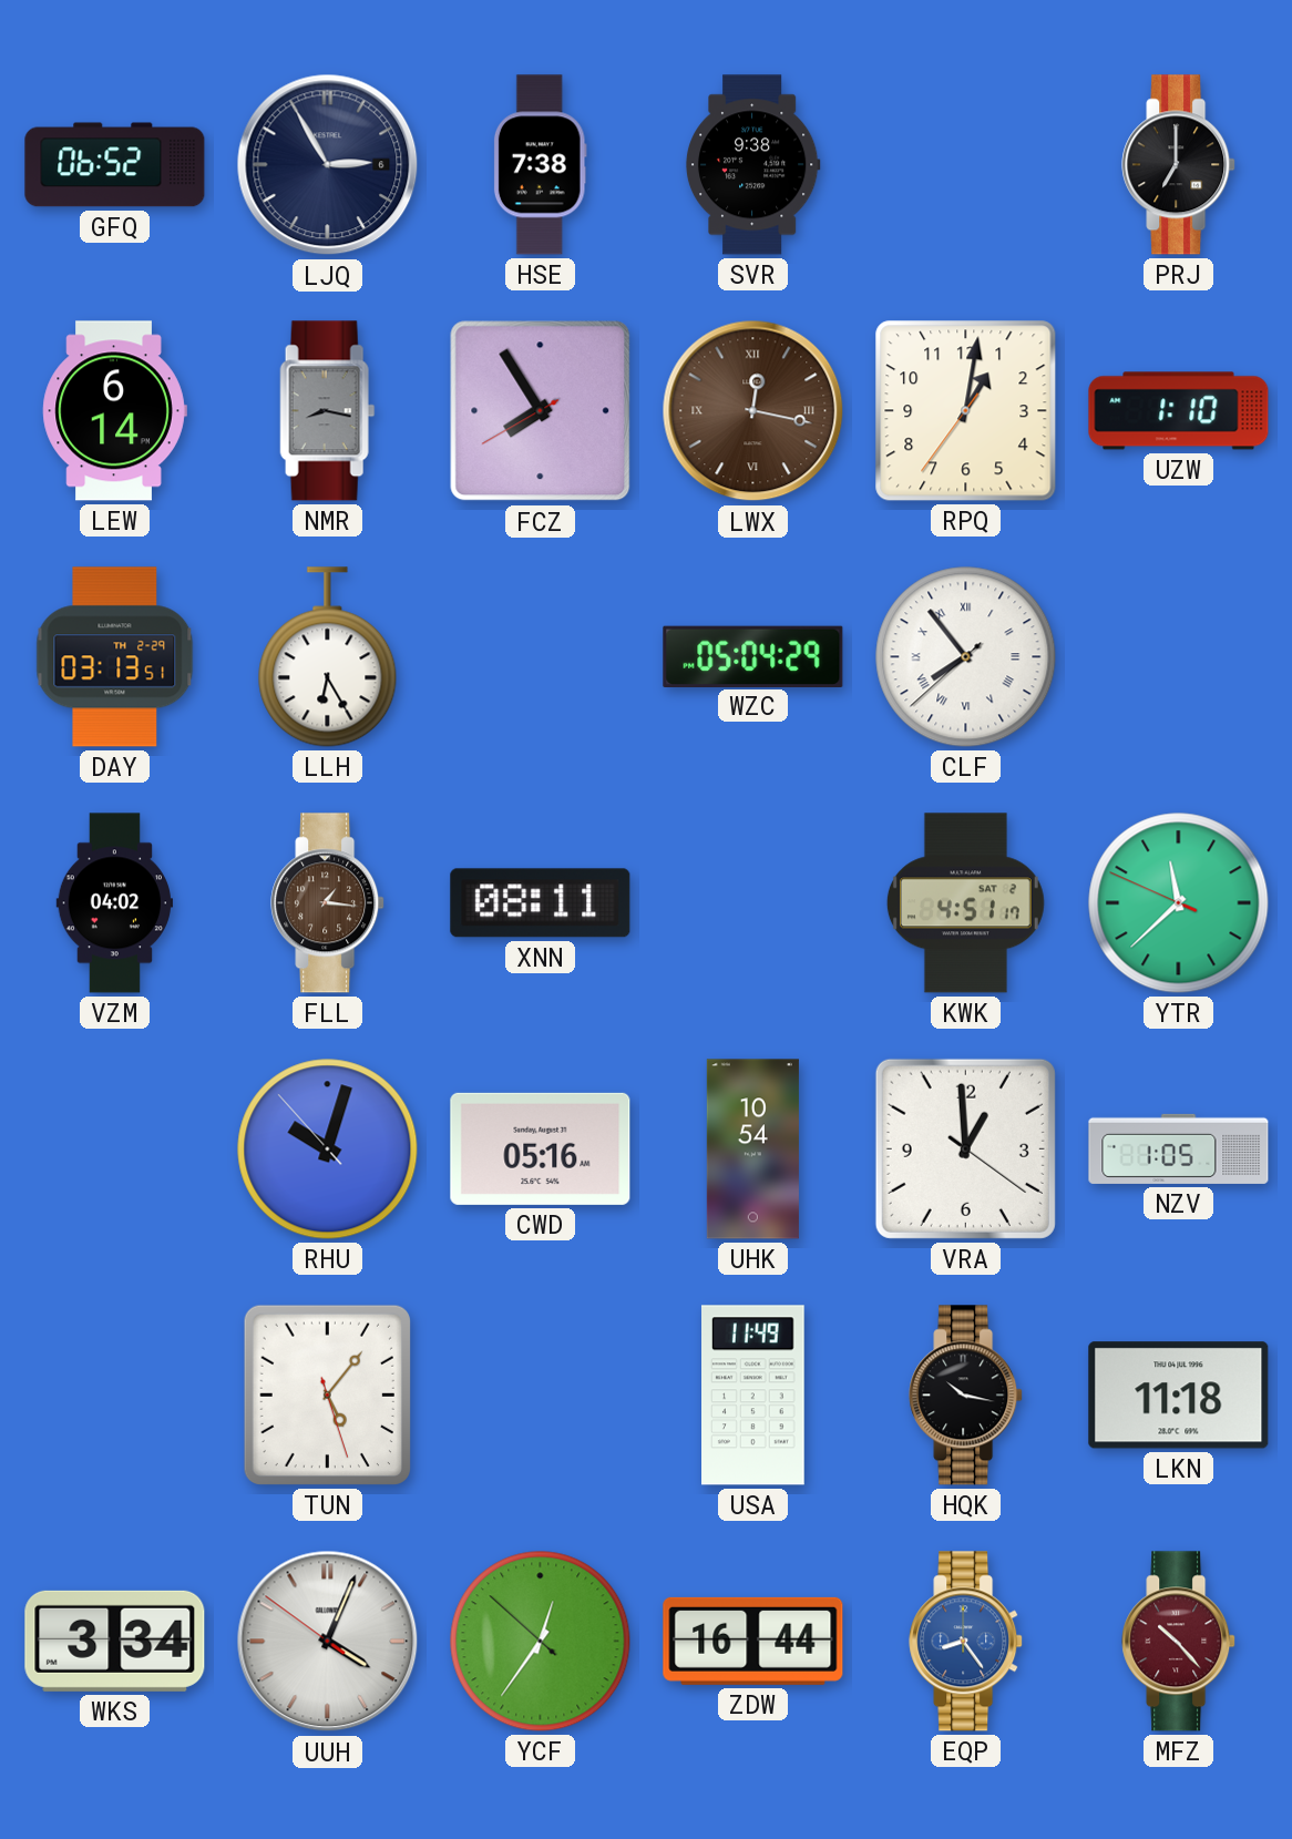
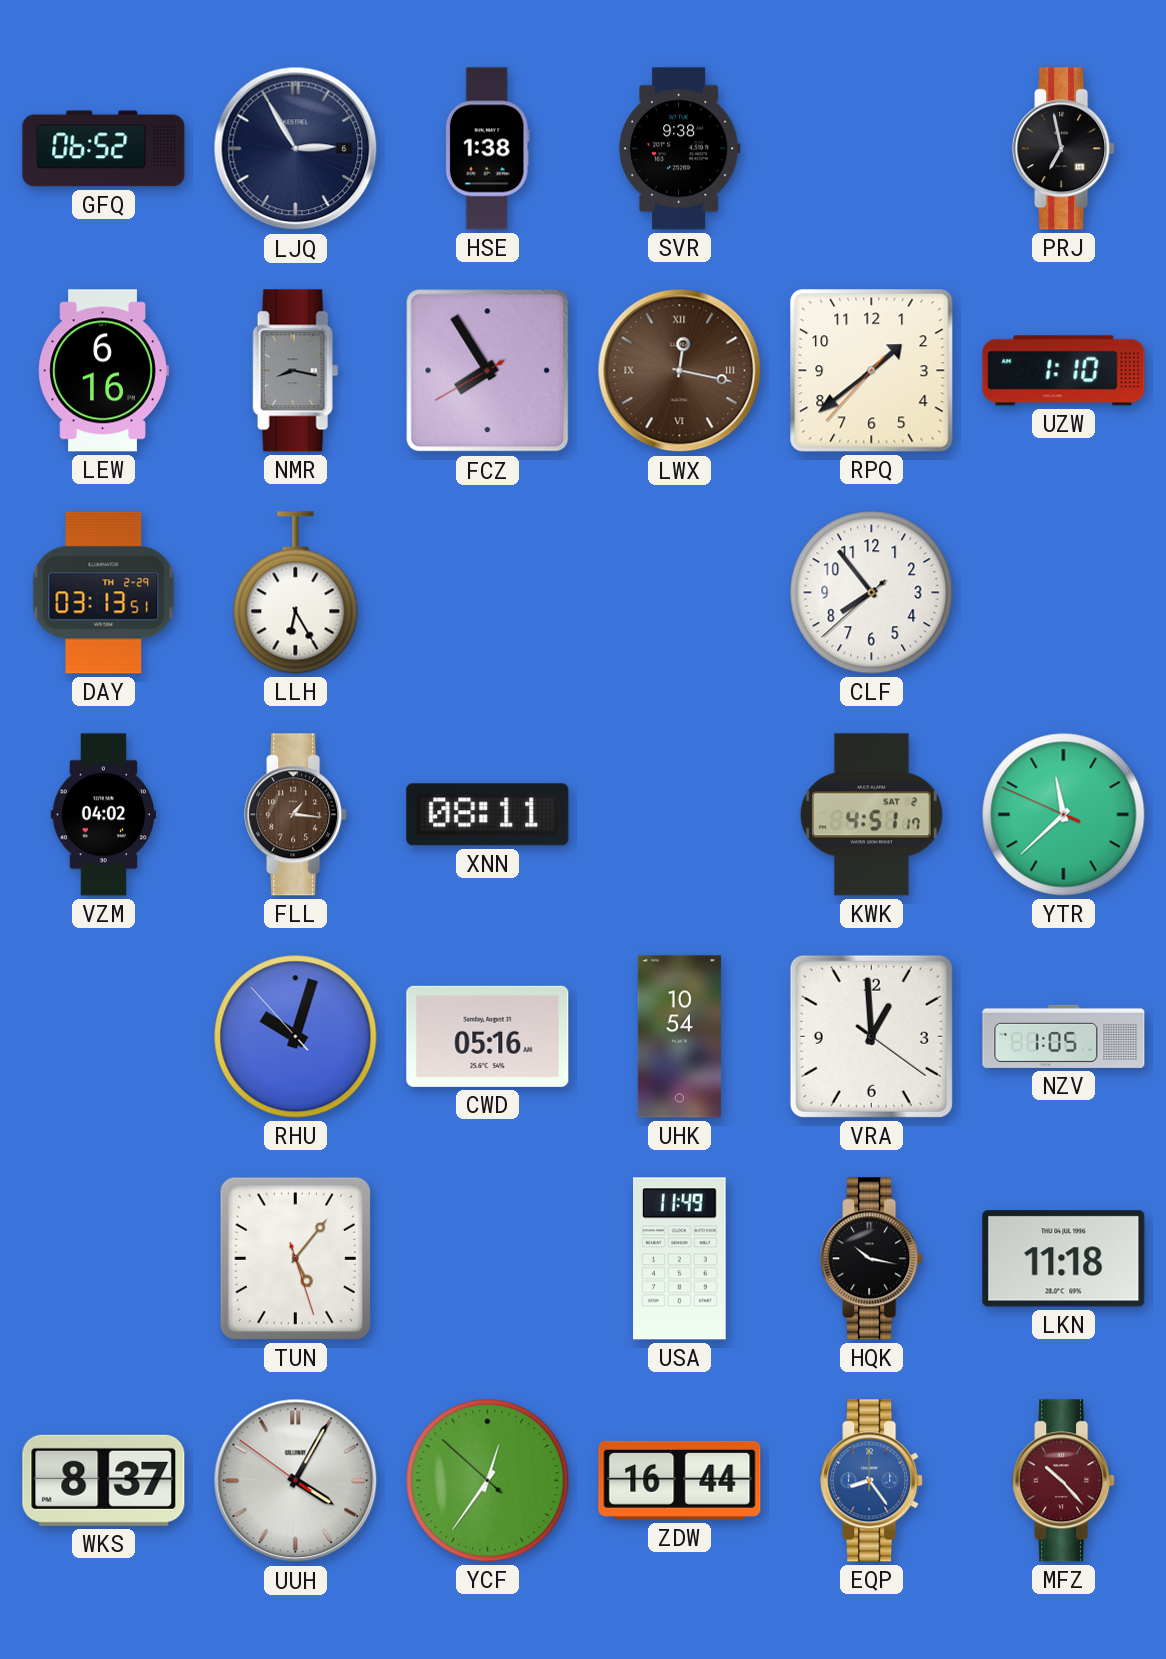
HSE: 7:38 -> 1:38
PRJ: 7:00 -> 6:58
LEW: 6:14 -> 6:16
RPQ: 1:01 -> 1:38
WZC: 05:04 -> none
CLF numerals: Roman -> Arabic
WKS: 3:34 -> 8:37
UUH: 4:03 -> 4:04
